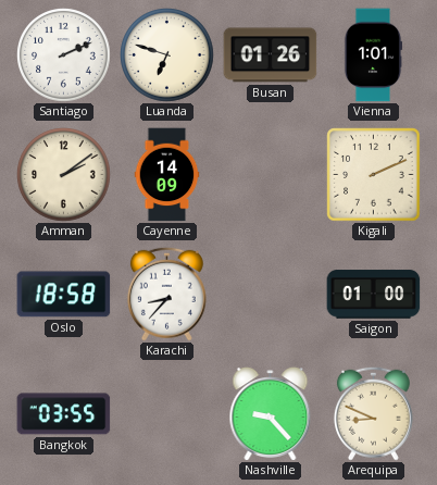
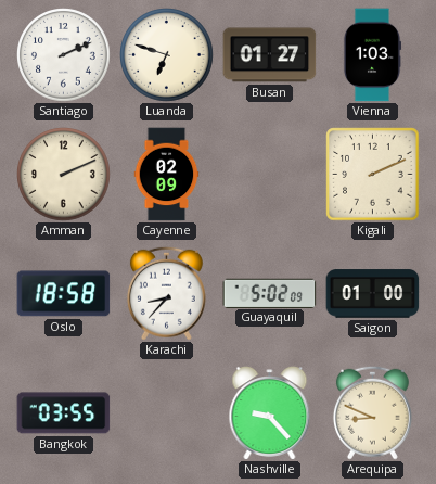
Busan: 01:26 -> 01:27
Vienna: 1:01 -> 1:03
Amman: 2:09 -> 2:11
Cayenne: 14:09 -> 02:09
Guayaquil: none -> 5:02
